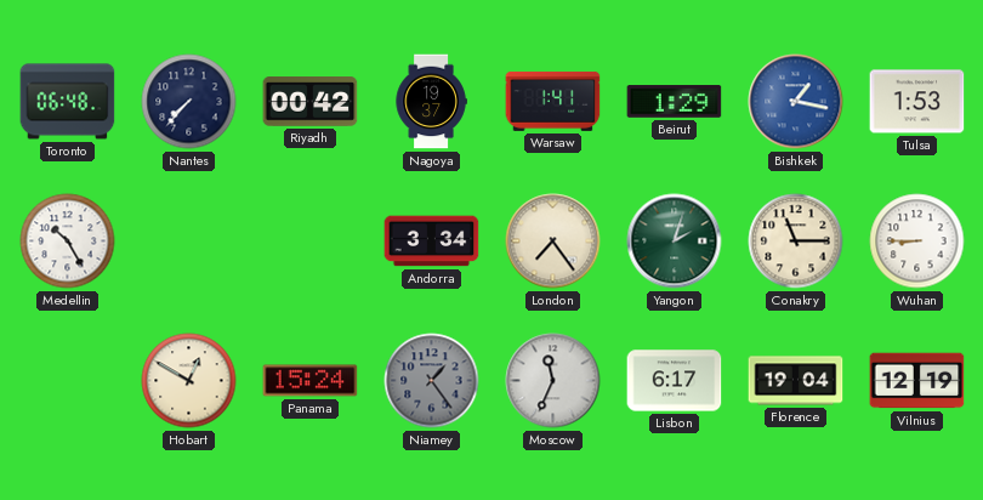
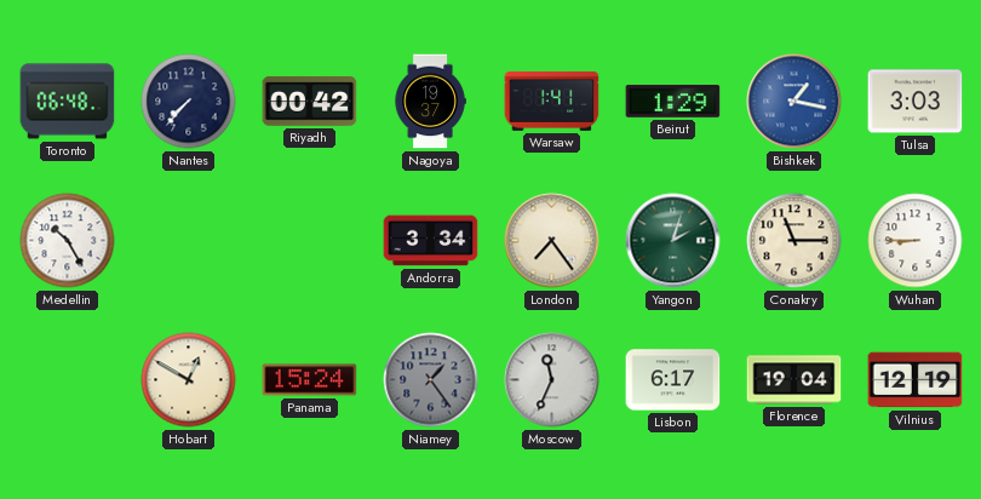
Tulsa: 1:53 -> 3:03
